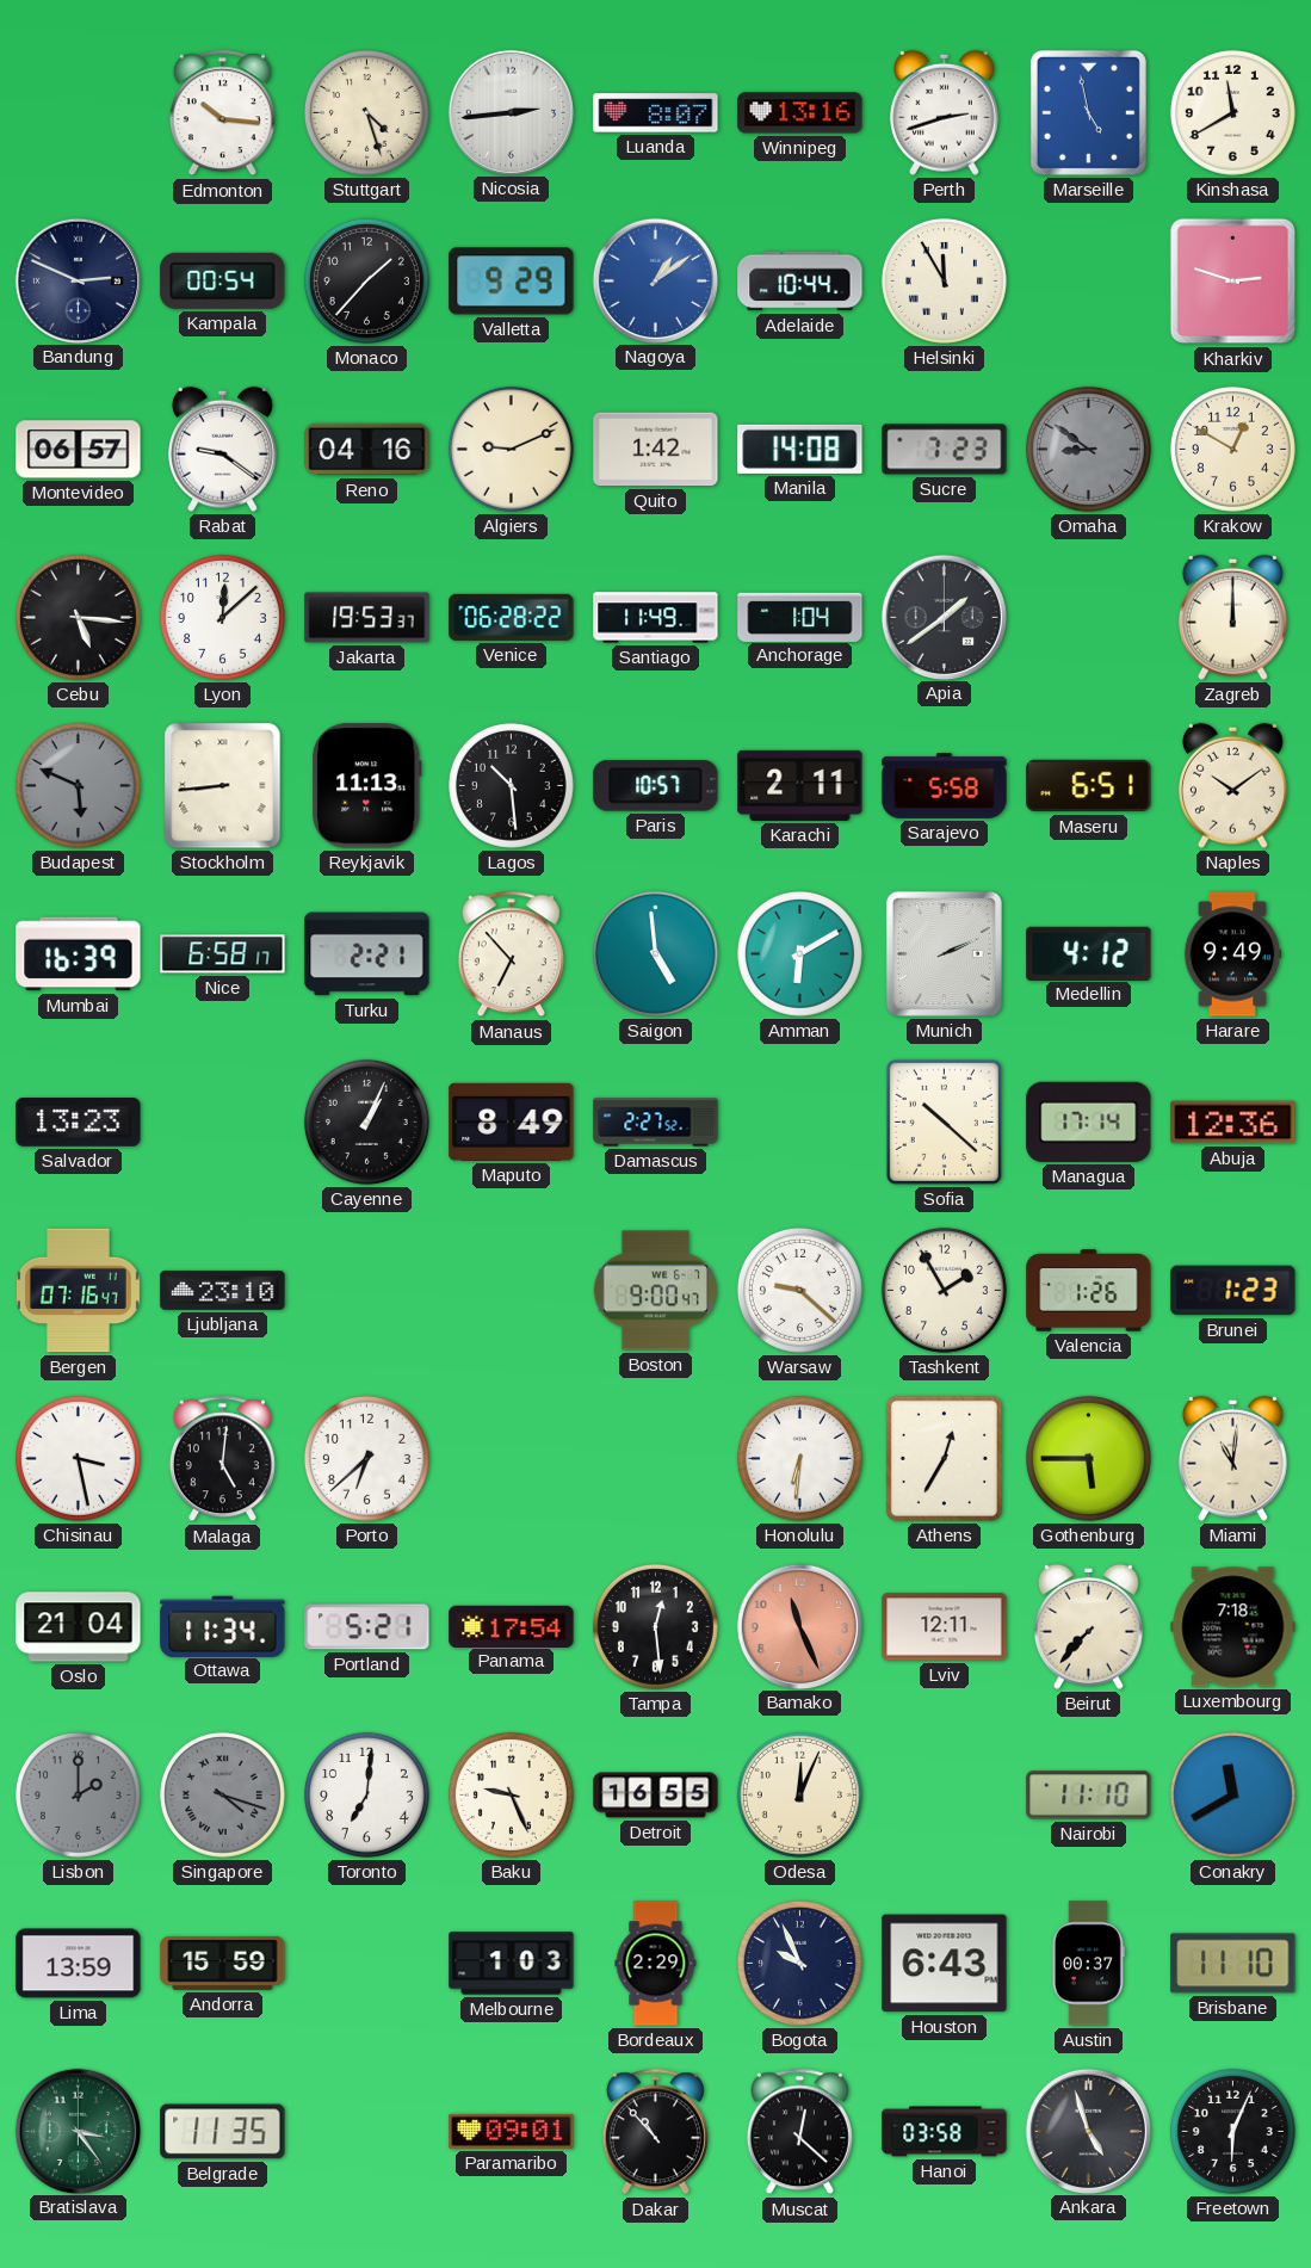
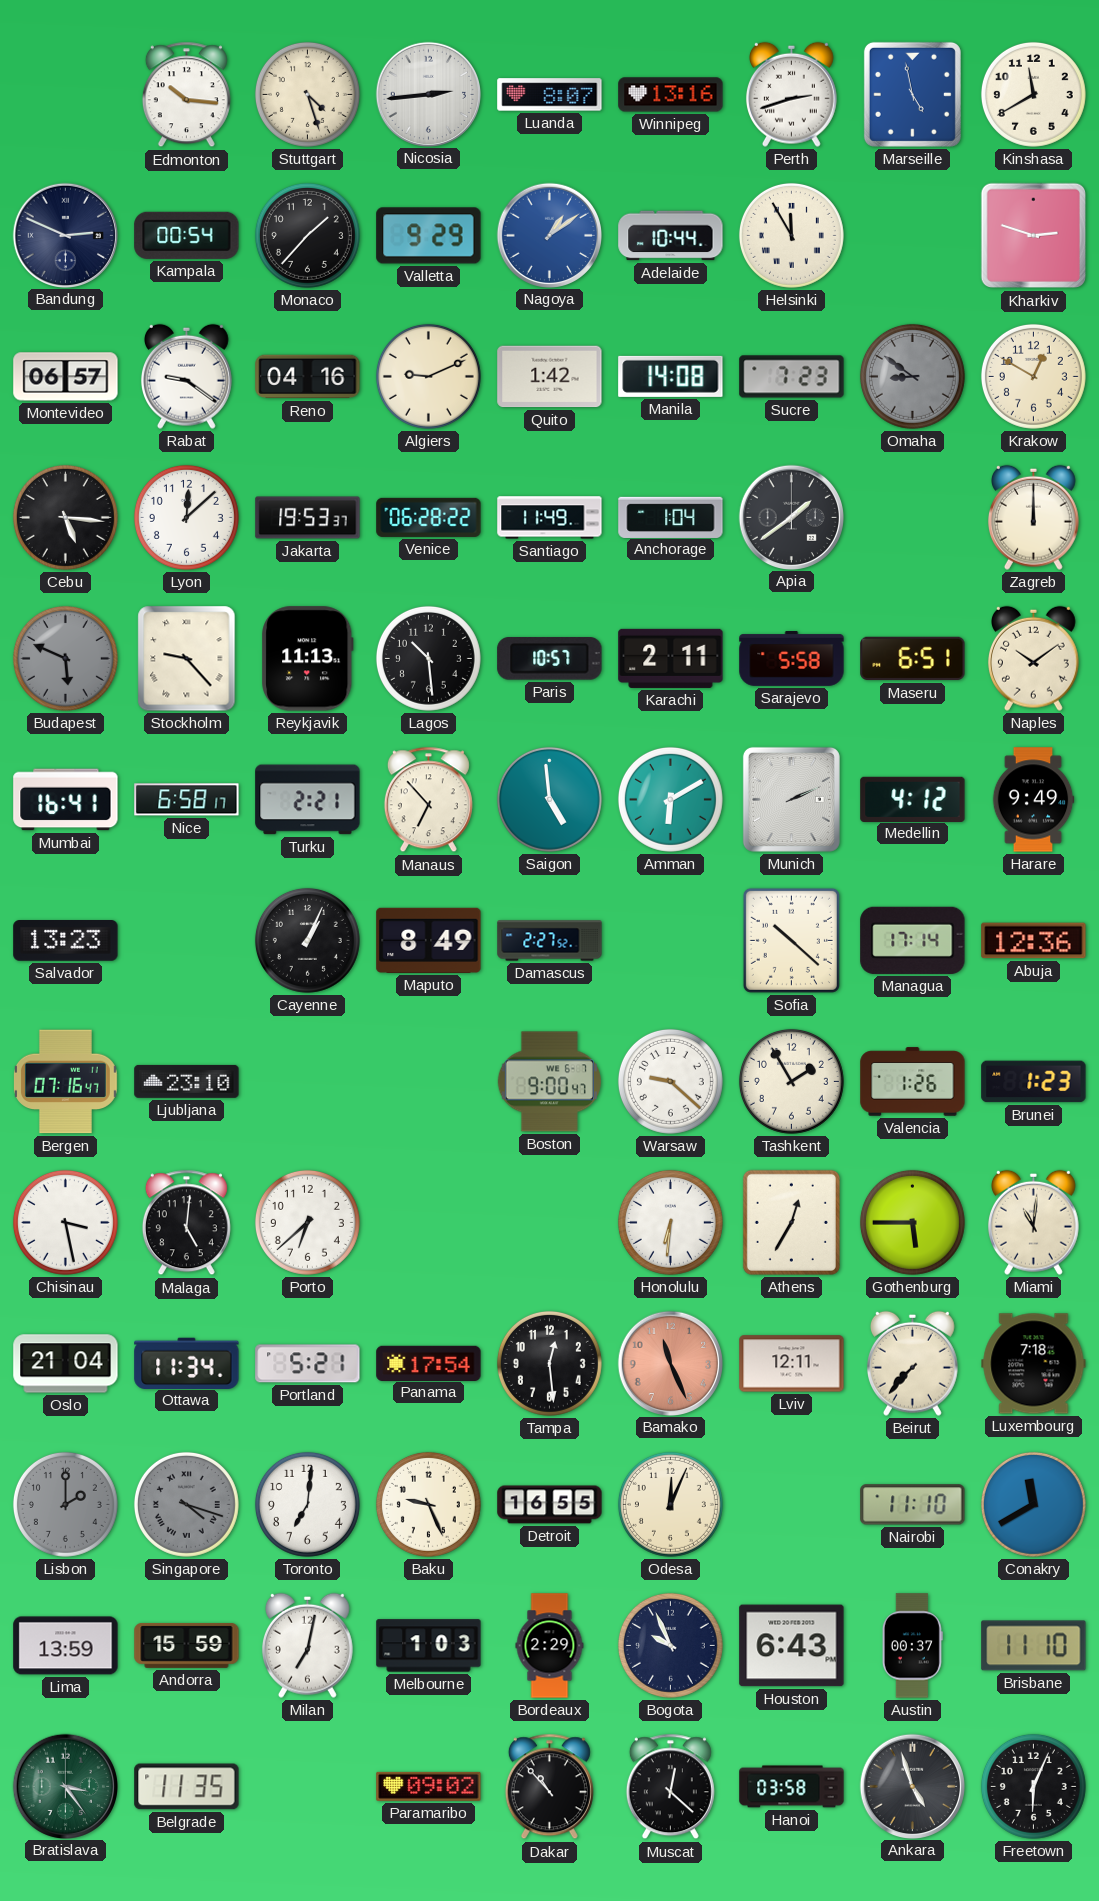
Stockholm: 8:44 -> 9:23
Mumbai: 16:39 -> 16:41
Milan: none -> 7:02
Paramaribo: 09:01 -> 09:02
